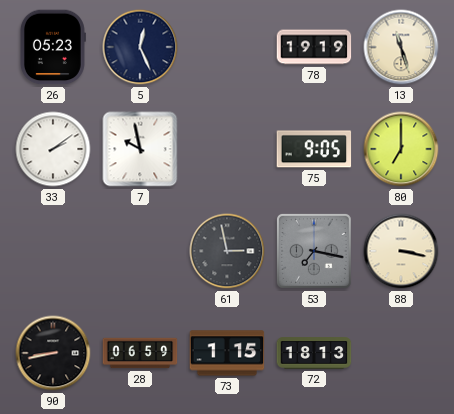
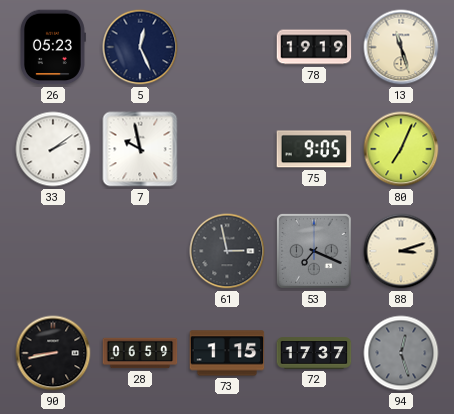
80: 7:00 -> 7:04
53: 7:17 -> 7:19
88: 3:17 -> 3:12
72: 18:13 -> 17:37
94: none -> 12:27
